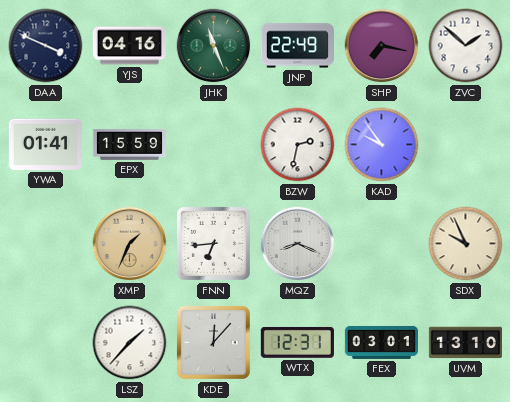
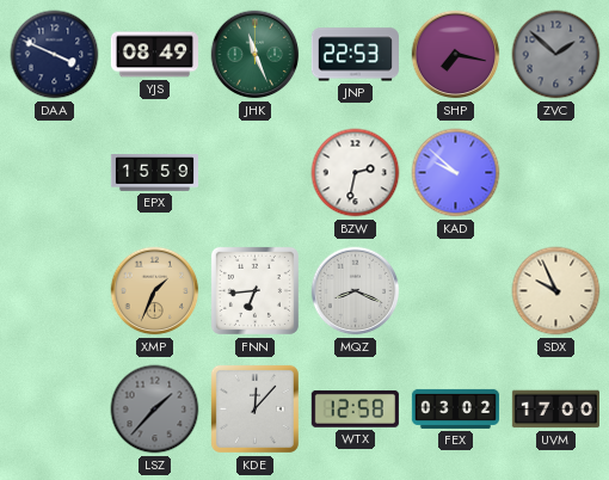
YJS: 04:16 -> 08:49
JNP: 22:49 -> 22:53
ZVC dial: white -> grey
YWA: 01:41 -> none
KAD: 9:54 -> 9:52
LSZ dial: white -> grey
WTX: 12:31 -> 12:58
FEX: 03:01 -> 03:02
UVM: 13:10 -> 17:00
